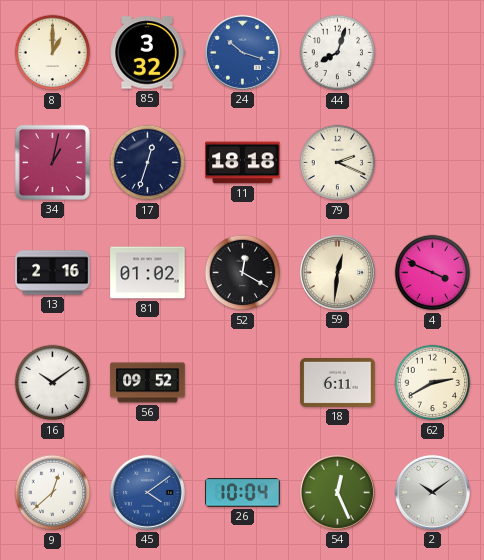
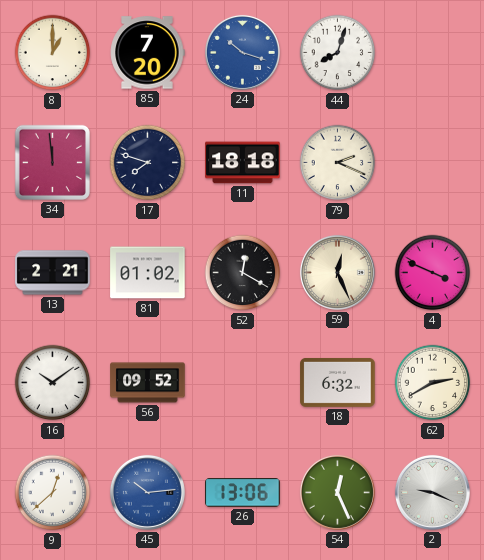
85: 3:32 -> 7:20
34: 1:02 -> 11:59
17: 12:33 -> 7:48
13: 2:16 -> 2:21
59: 12:31 -> 12:26
18: 6:11 -> 6:32
45: 4:09 -> 10:14
26: 10:04 -> 13:06
2: 10:09 -> 9:19
